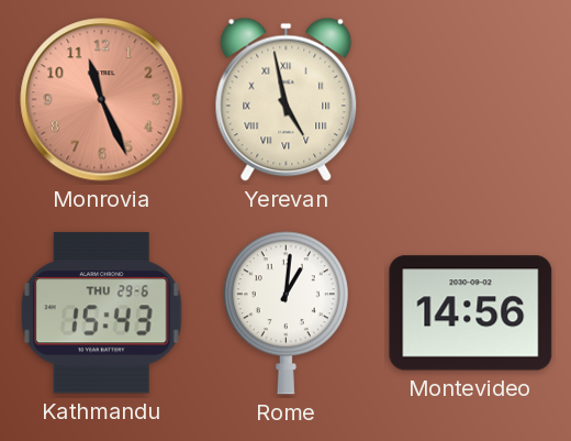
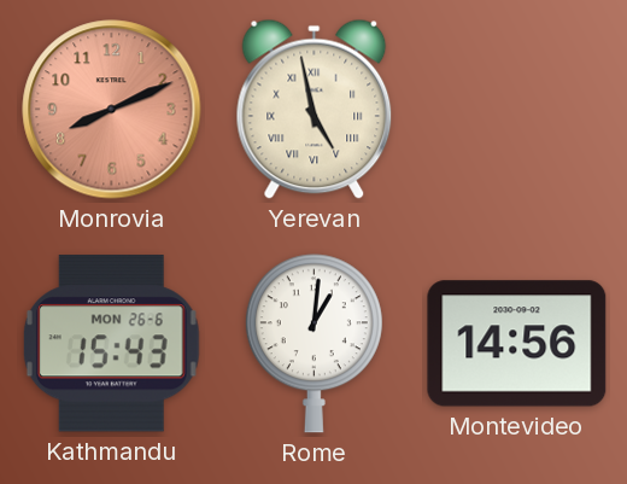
Monrovia: 11:26 -> 8:11
Kathmandu date: THU 29-6 -> MON 26-6
